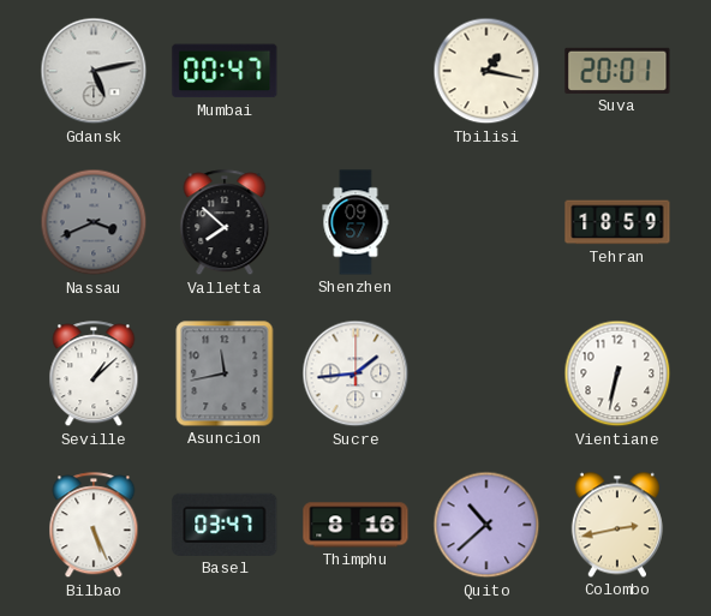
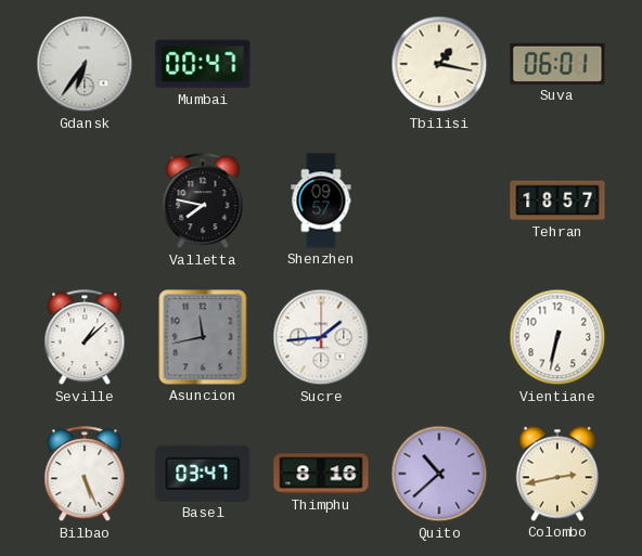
Gdansk: 5:13 -> 6:36
Suva: 20:01 -> 06:01
Nassau: 3:41 -> none
Valletta: 7:52 -> 7:47
Tehran: 18:59 -> 18:57
